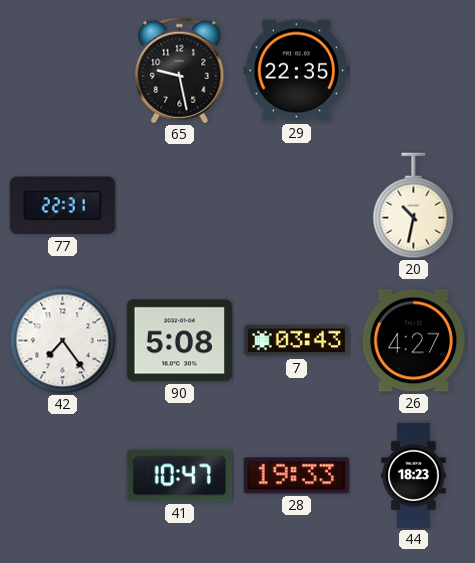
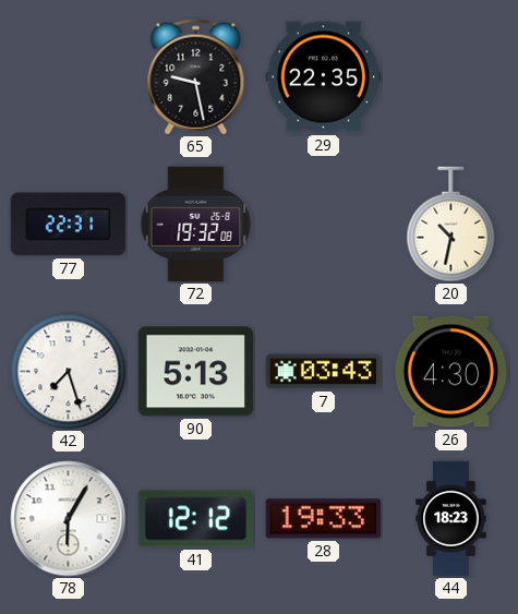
72: none -> 19:32
42: 7:24 -> 7:27
90: 5:08 -> 5:13
26: 4:27 -> 4:30
78: none -> 6:05
41: 10:47 -> 12:12
